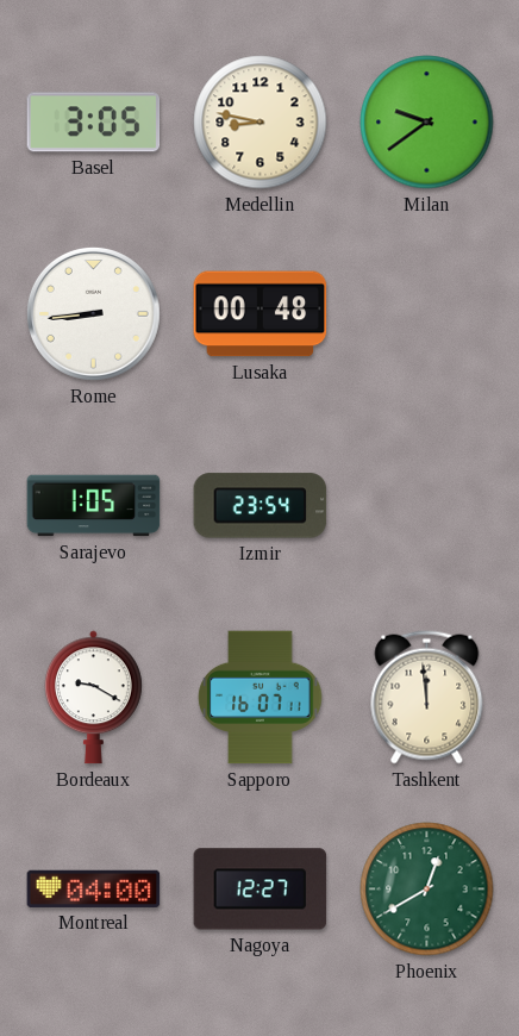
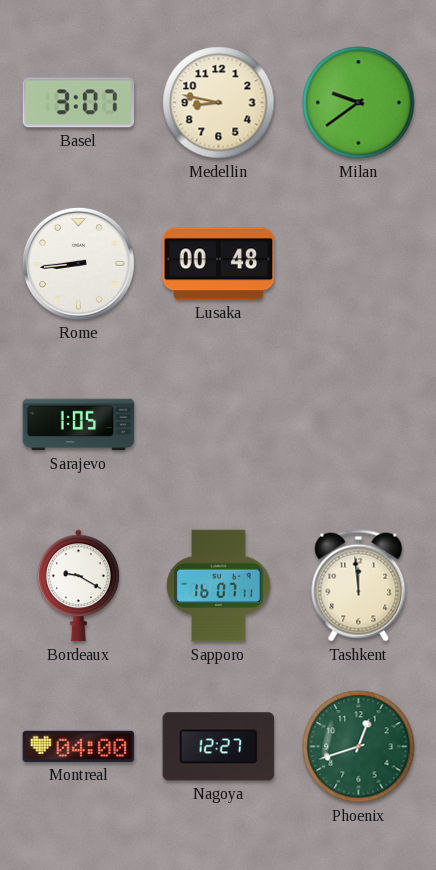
Basel: 3:05 -> 3:07
Izmir: 23:54 -> none
Phoenix: 12:40 -> 12:42
